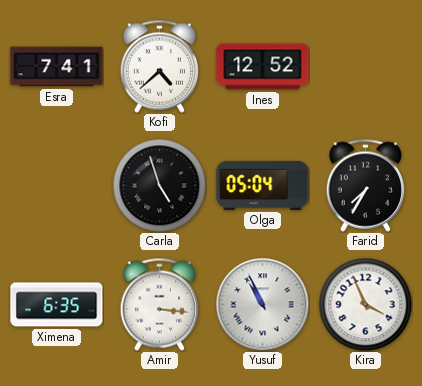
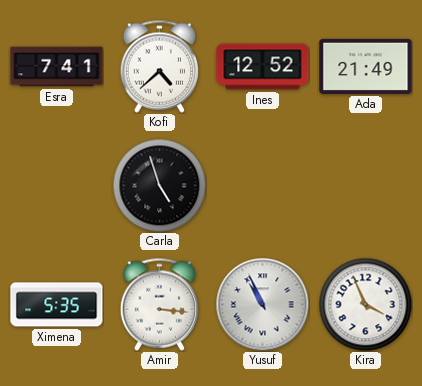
Ada: none -> 21:49
Olga: 05:04 -> none
Farid: 7:35 -> none
Ximena: 6:35 -> 5:35
